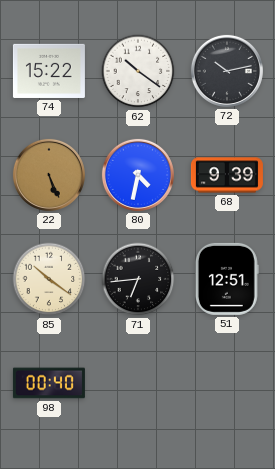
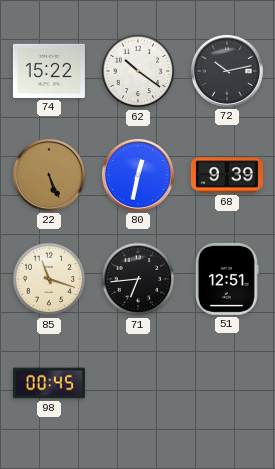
80: 4:32 -> 12:32
85: 10:21 -> 11:18
98: 00:40 -> 00:45
